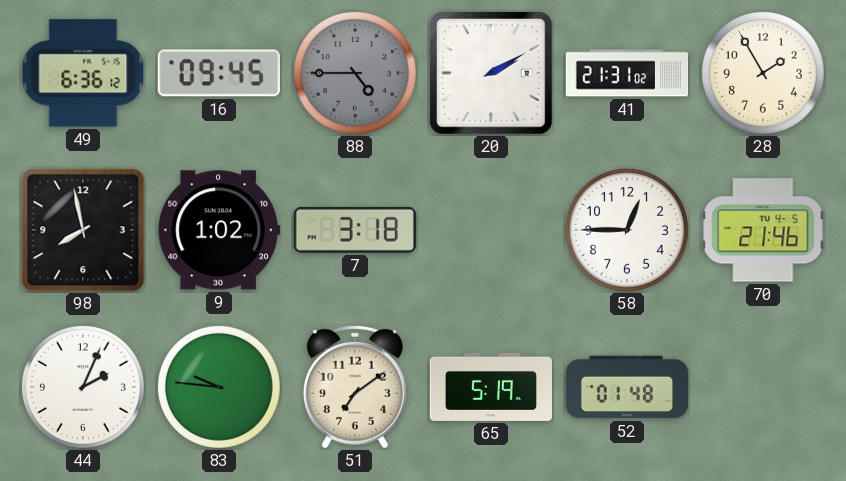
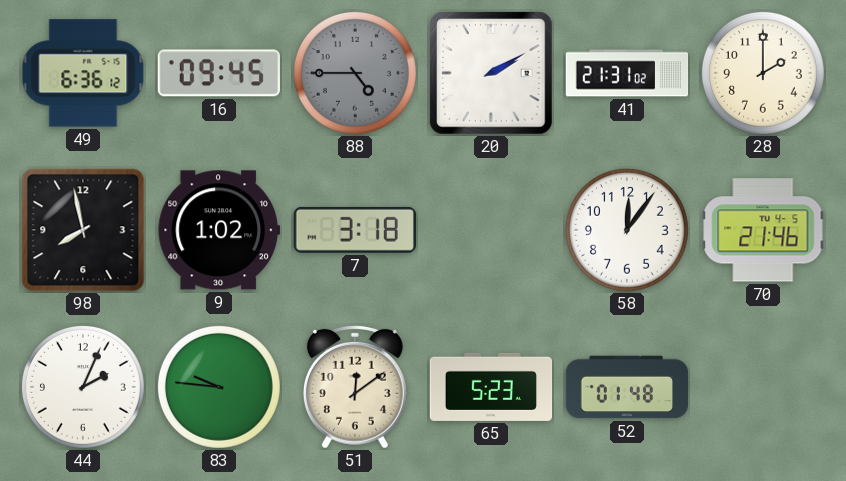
28: 1:55 -> 2:00
58: 12:45 -> 12:06
51: 7:09 -> 12:09
65: 5:19 -> 5:23
